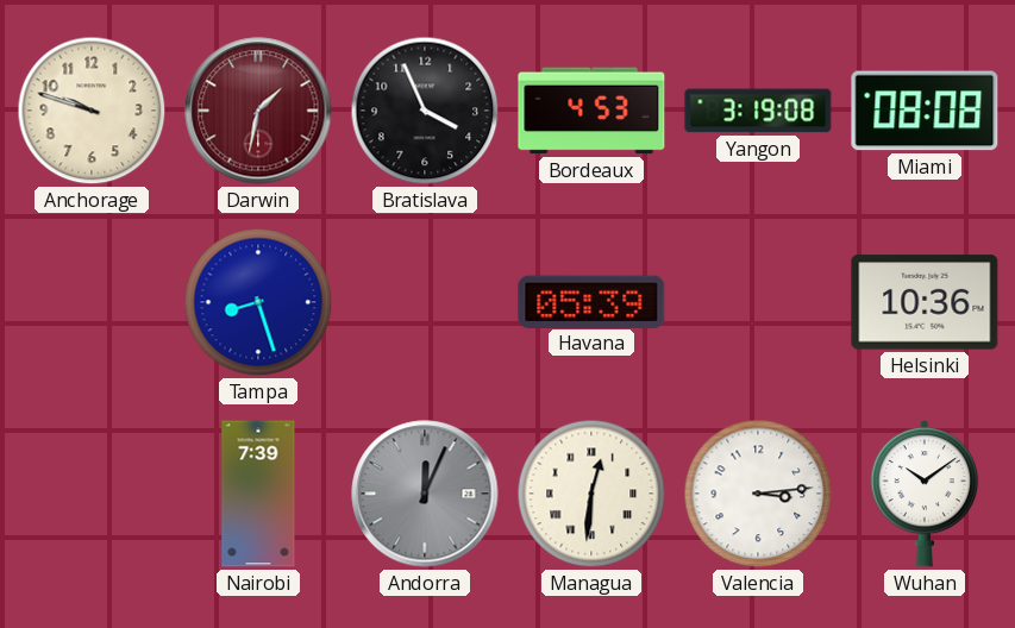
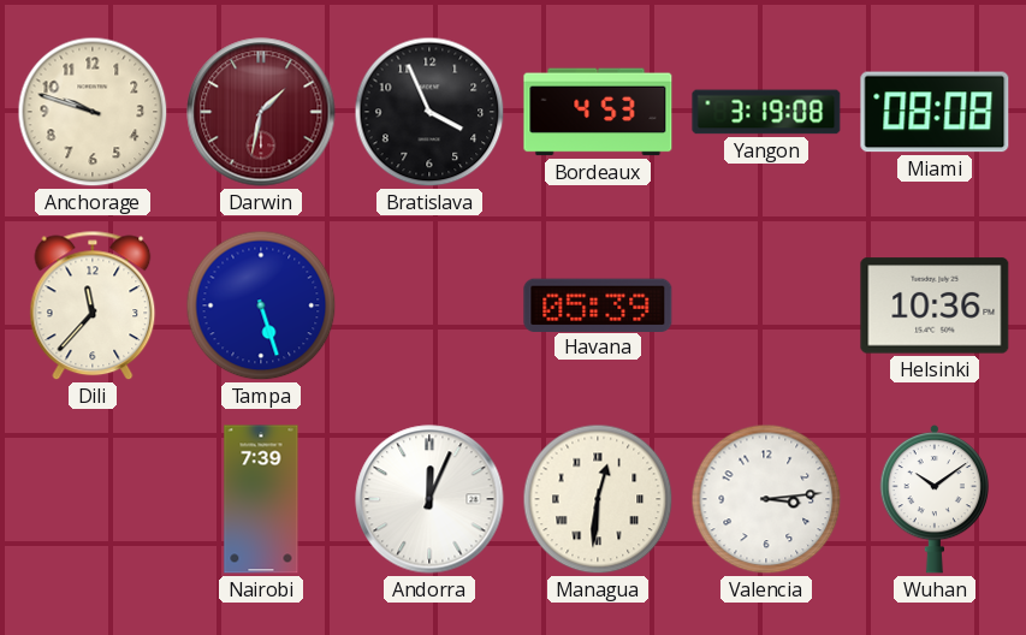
Dili: none -> 11:37
Tampa: 8:27 -> 5:27
Andorra dial: grey -> white
